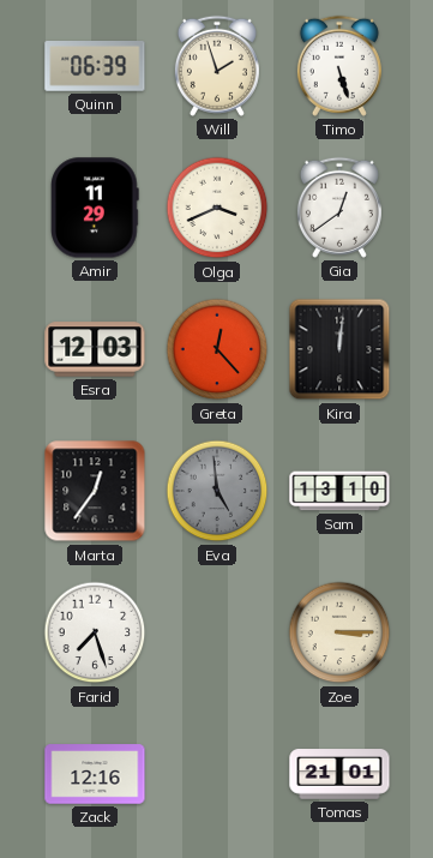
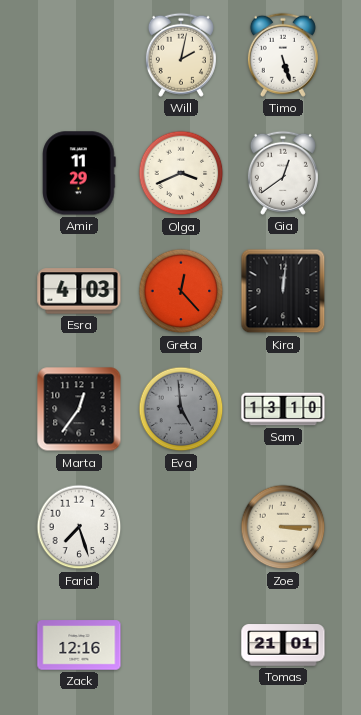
Quinn: 06:39 -> none
Will: 1:57 -> 2:02
Esra: 12:03 -> 4:03
